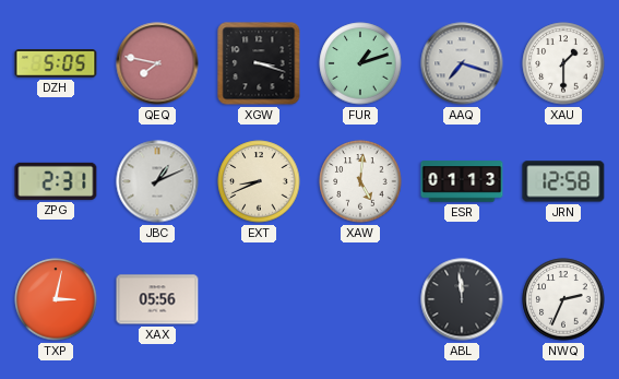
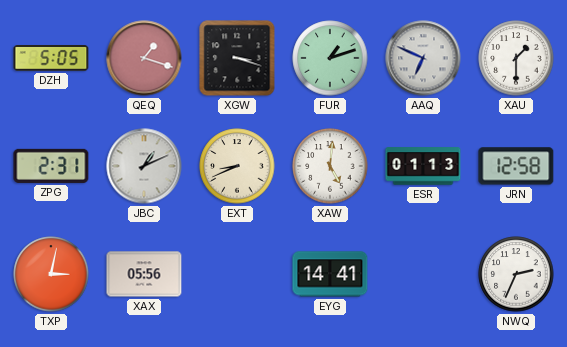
QEQ: 7:47 -> 1:18
AAQ: 7:18 -> 6:49
EYG: none -> 14:41
ABL: 11:59 -> none
